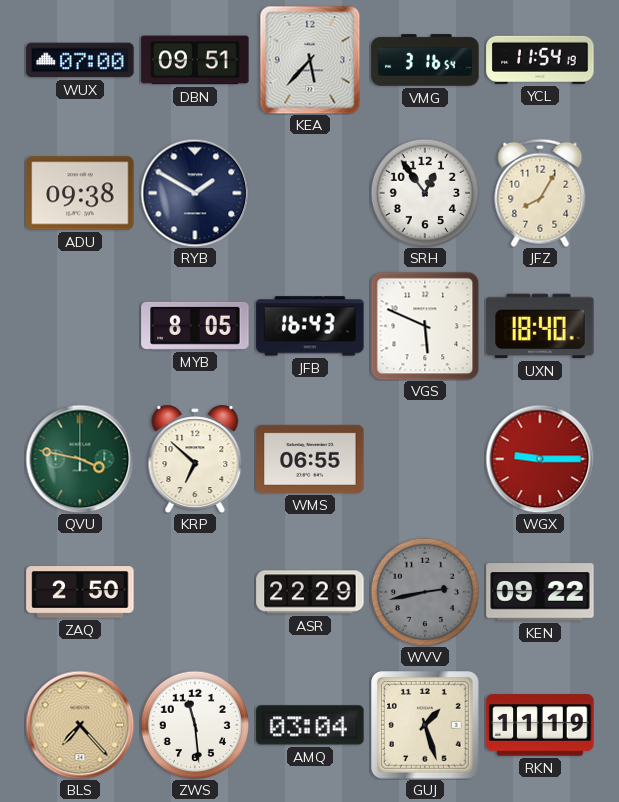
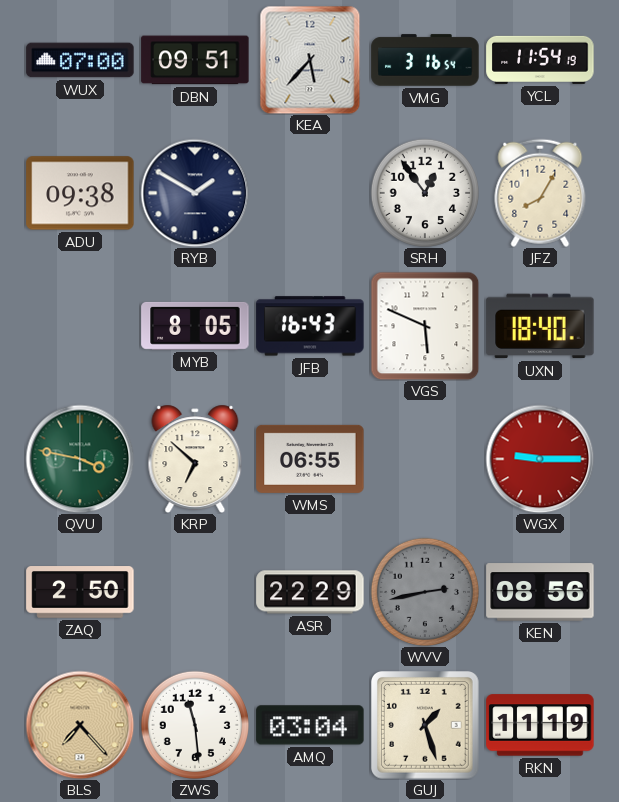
KEN: 09:22 -> 08:56
